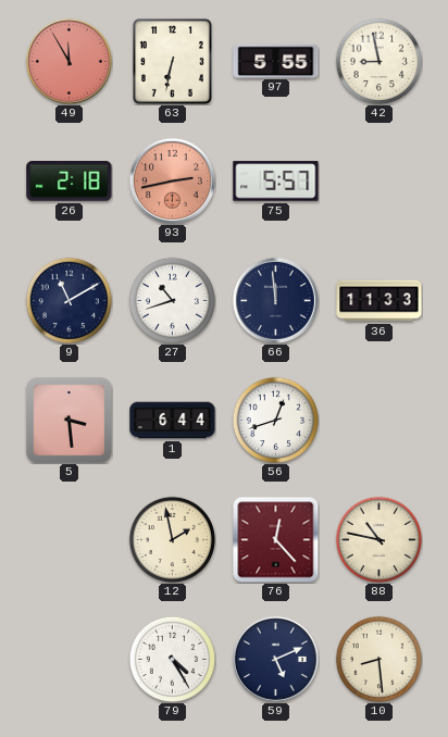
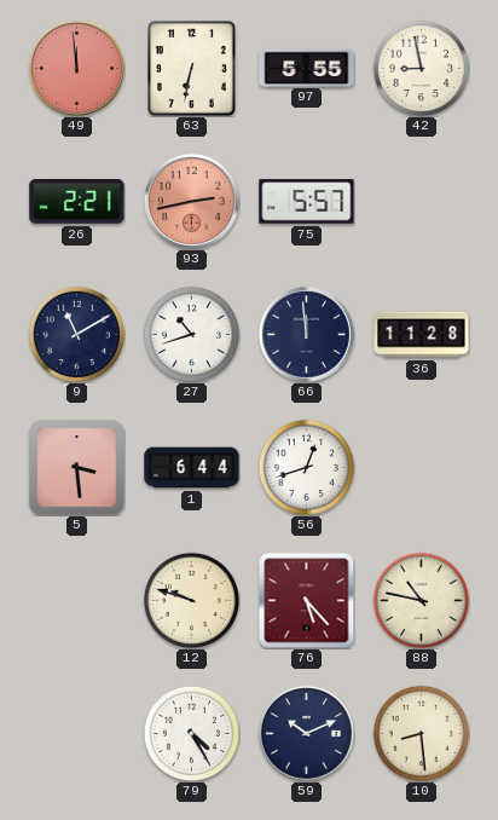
49: 11:55 -> 11:59
26: 2:18 -> 2:21
36: 11:33 -> 11:28
12: 1:58 -> 9:48
76: 12:23 -> 5:23
59: 5:11 -> 10:11
